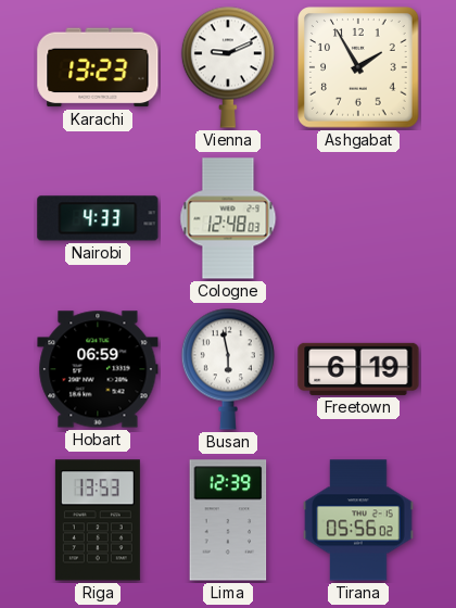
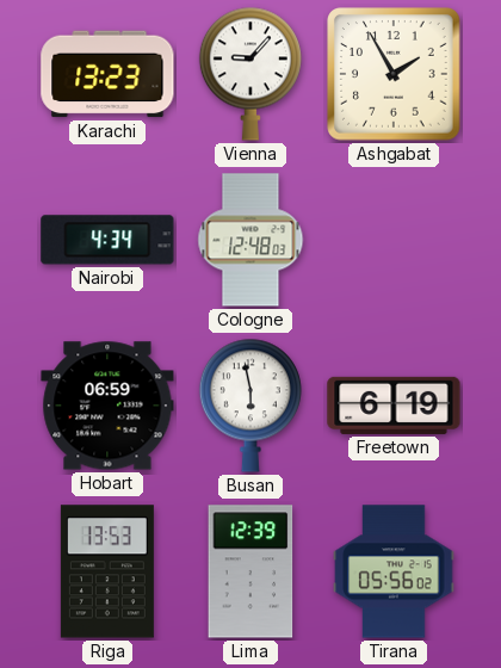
Vienna: 9:11 -> 9:07
Nairobi: 4:33 -> 4:34
